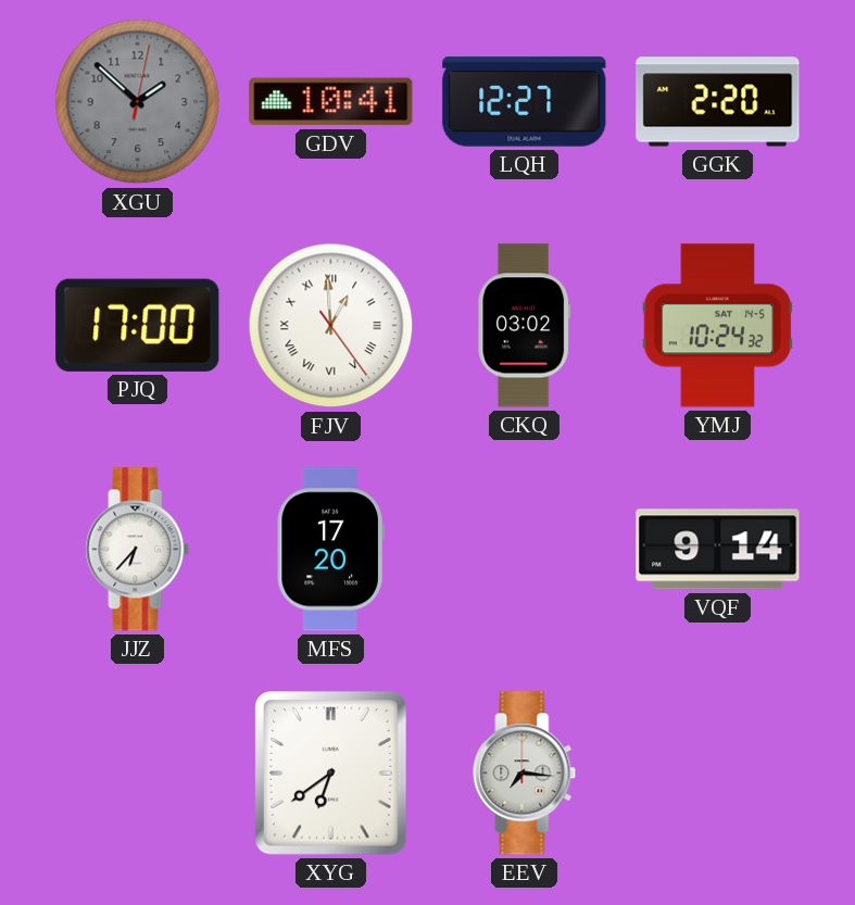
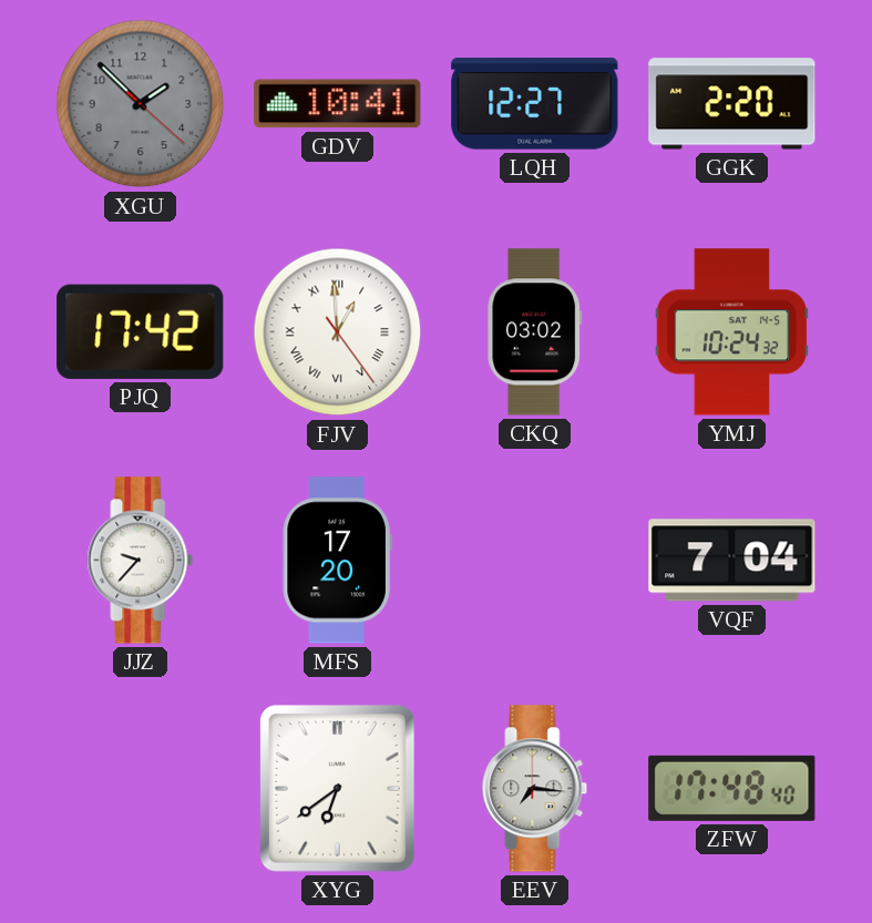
XGU: 1:52:02 -> 1:52:22
PJQ: 17:00 -> 17:42
JJZ: 6:37 -> 9:37
VQF: 9:14 -> 7:04
ZFW: none -> 17:48
